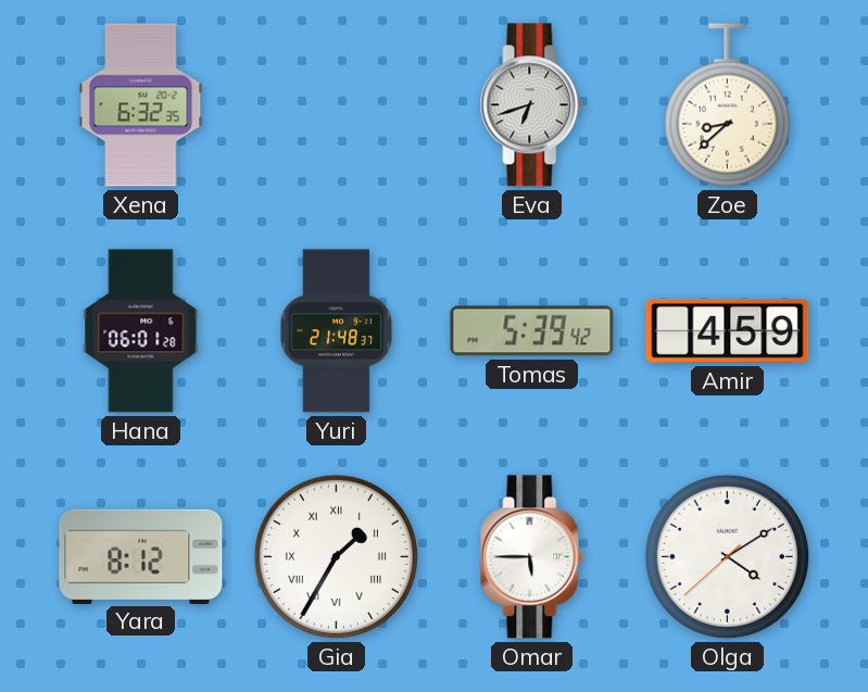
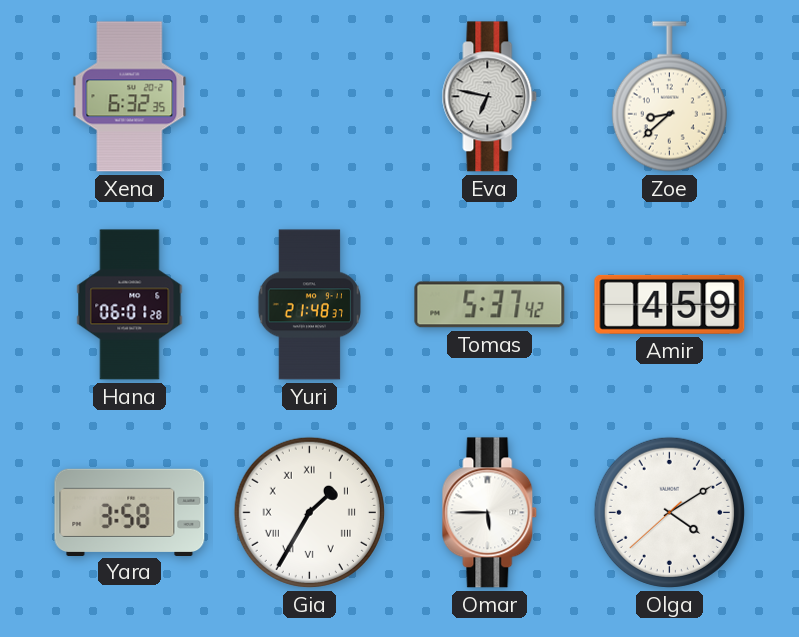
Eva: 6:42 -> 6:47
Tomas: 5:39 -> 5:37
Yara: 8:12 -> 3:58
